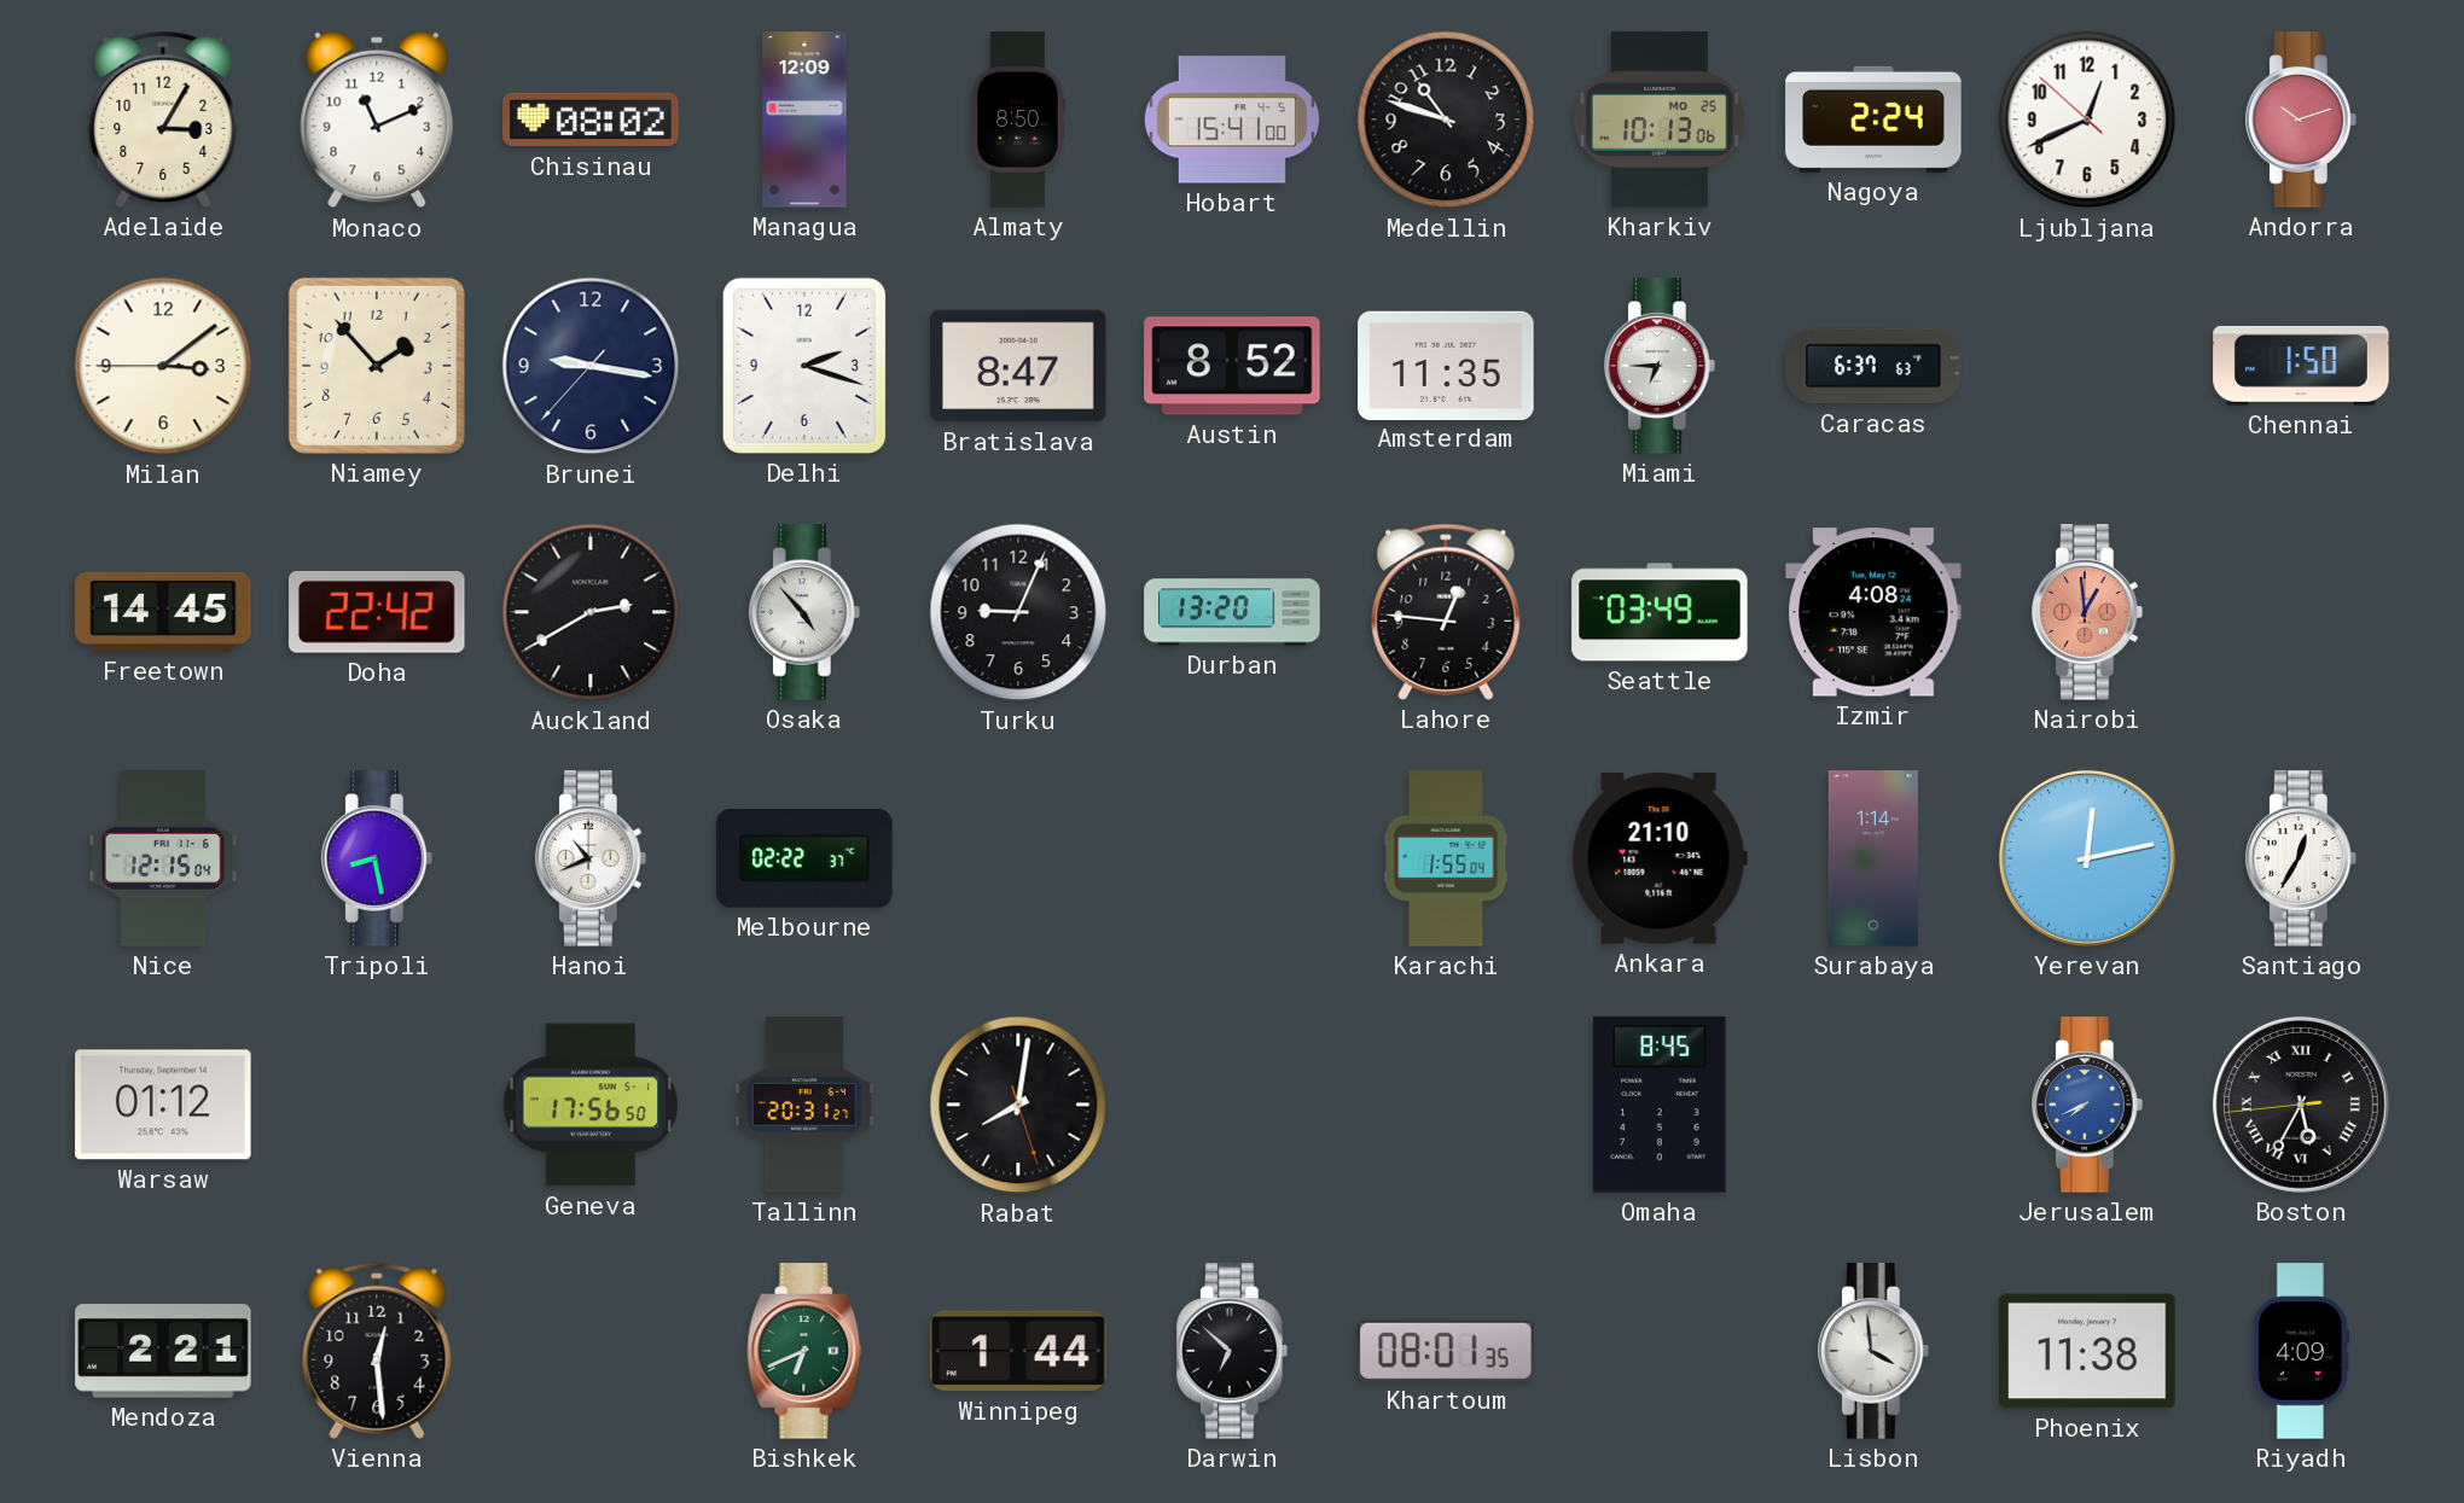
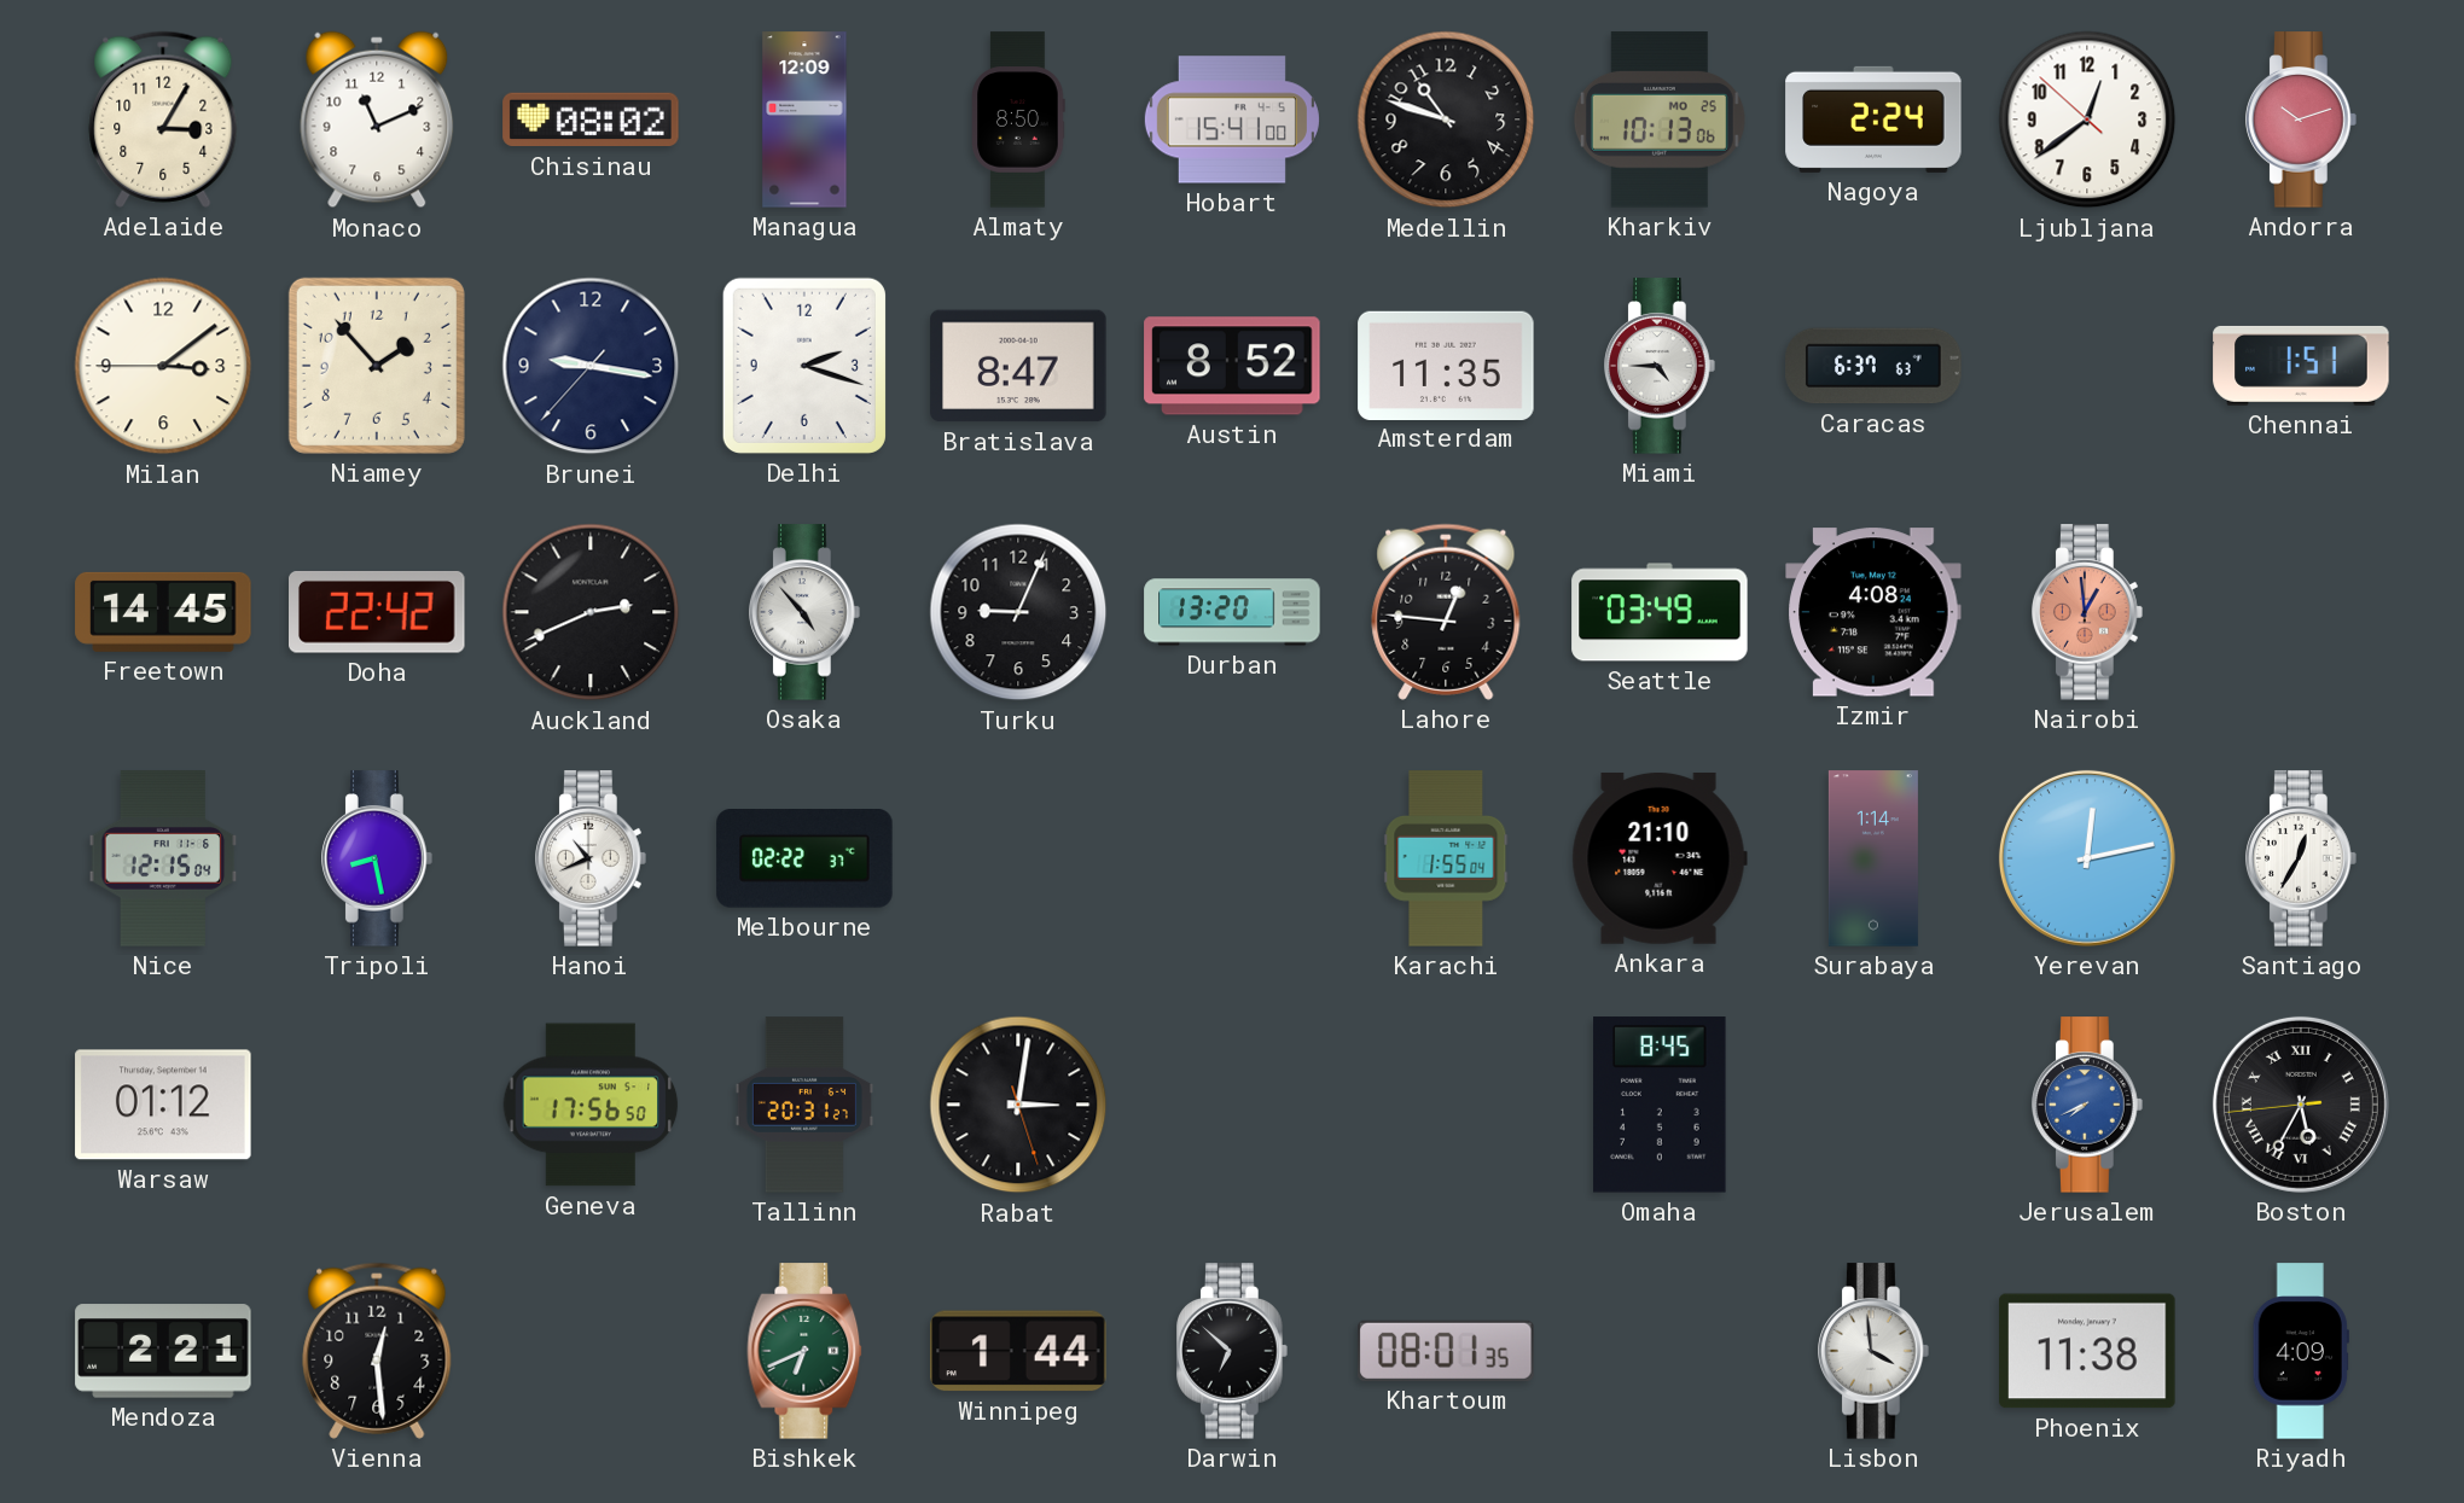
Ljubljana: 12:40 -> 12:38
Miami: 6:45 -> 4:45
Chennai: 1:50 -> 1:51
Auckland: 2:40 -> 2:41
Rabat: 8:01 -> 3:01
